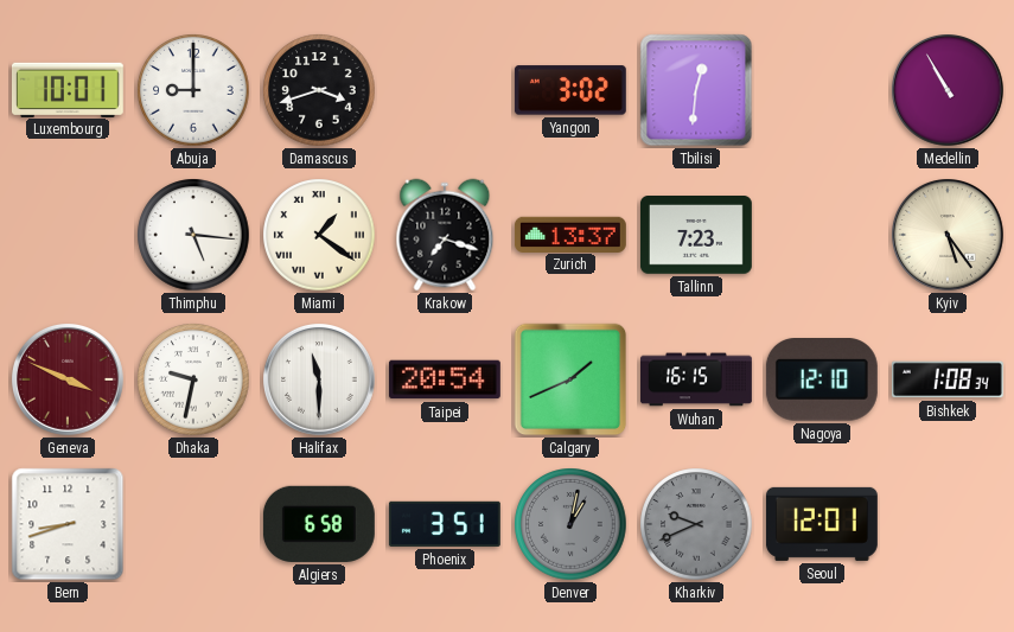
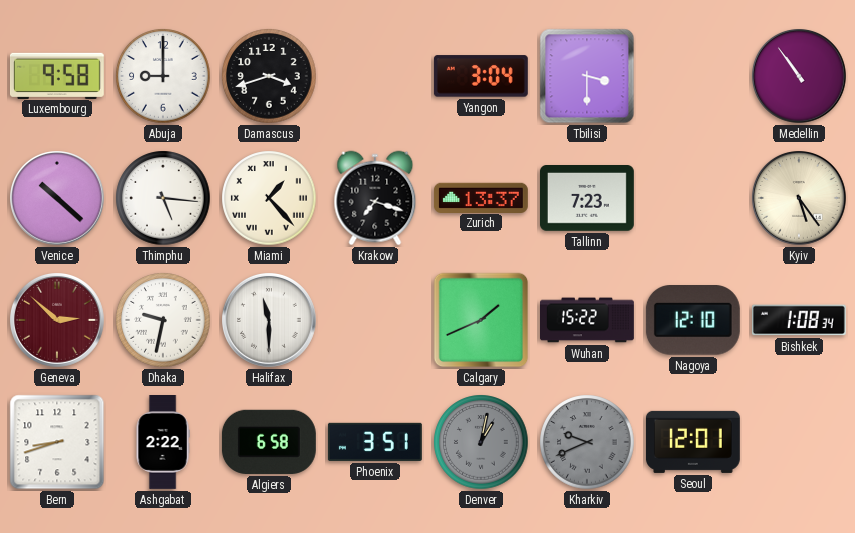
Luxembourg: 10:01 -> 9:58
Yangon: 3:02 -> 3:04
Tbilisi: 12:31 -> 3:30
Medellin: 10:55 -> 10:54
Venice: none -> 10:22
Miami: 1:21 -> 1:23
Geneva: 3:49 -> 2:52
Taipei: 20:54 -> none
Wuhan: 16:15 -> 15:22
Ashgabat: none -> 2:22
